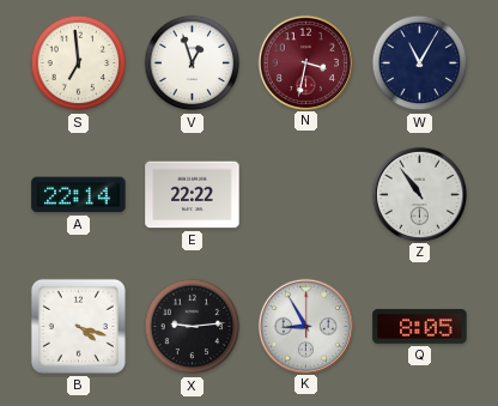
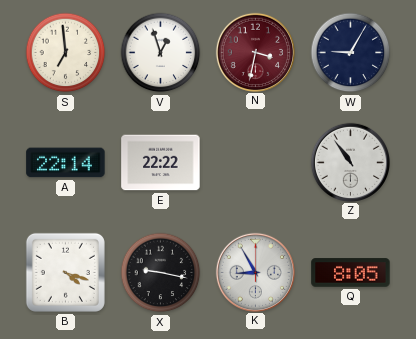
W: 11:05 -> 9:05
X: 9:14 -> 9:17
